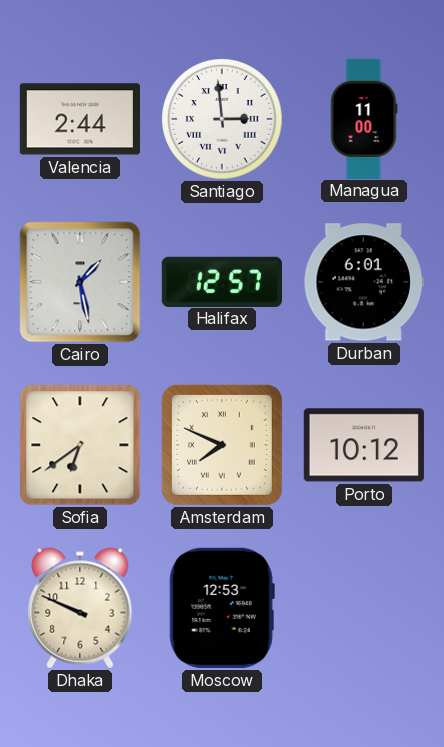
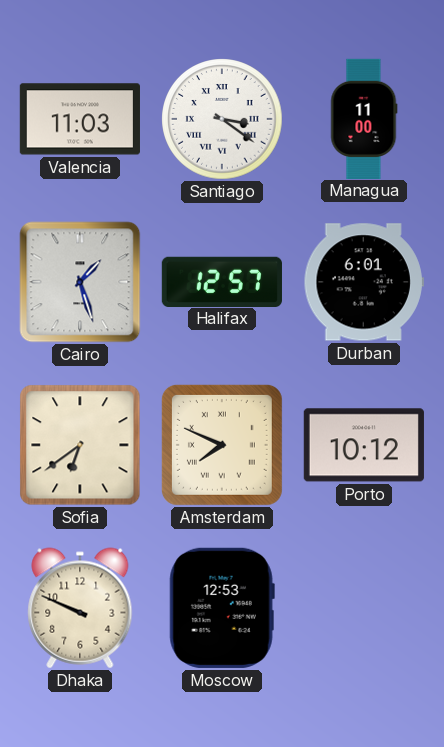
Valencia: 2:44 -> 11:03
Santiago: 2:59 -> 3:21
Cairo: 1:28 -> 1:27
